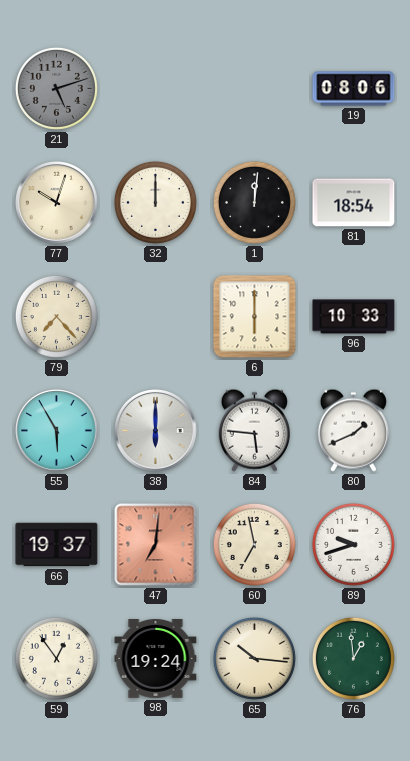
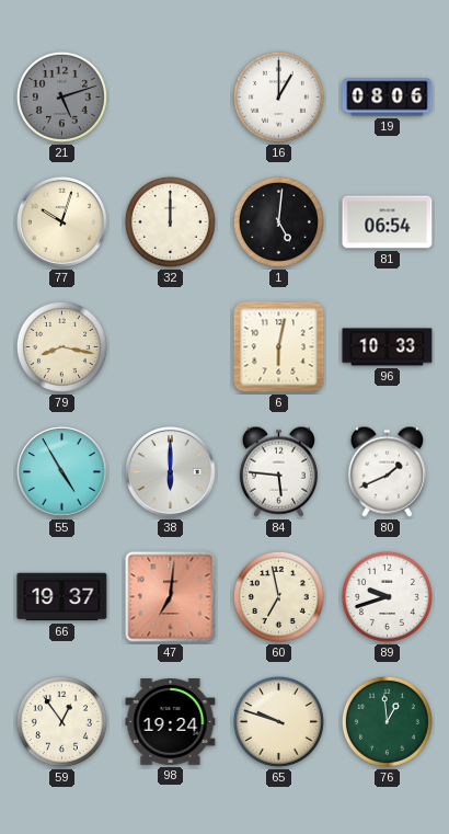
16: none -> 1:00
1: 12:01 -> 5:01
81: 18:54 -> 06:54
79: 7:23 -> 8:17
6: 6:00 -> 6:02
55: 5:55 -> 4:55
65: 10:16 -> 9:48
